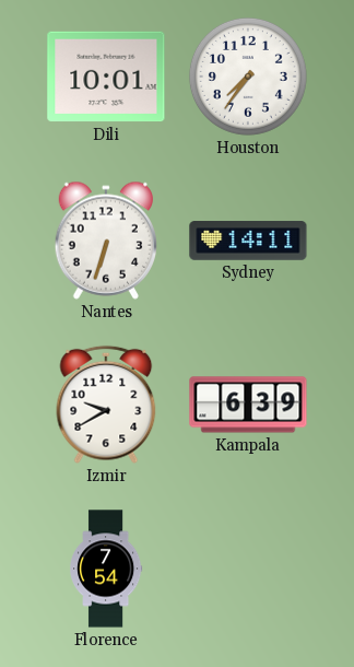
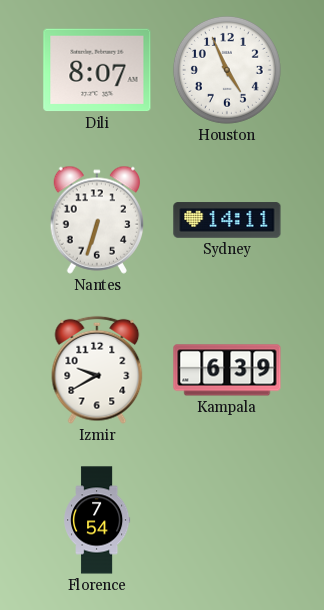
Dili: 10:01 -> 8:07
Houston: 7:36 -> 4:56
